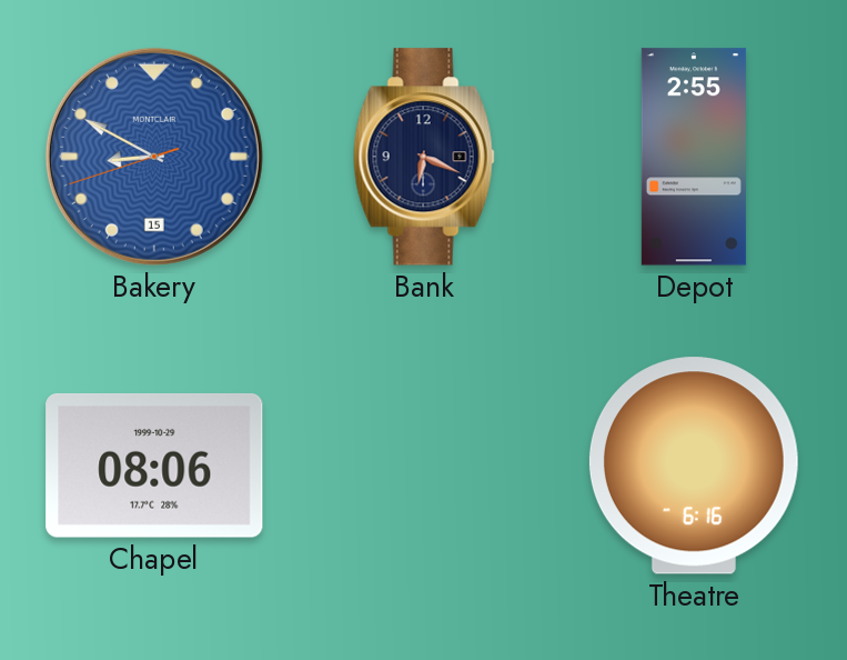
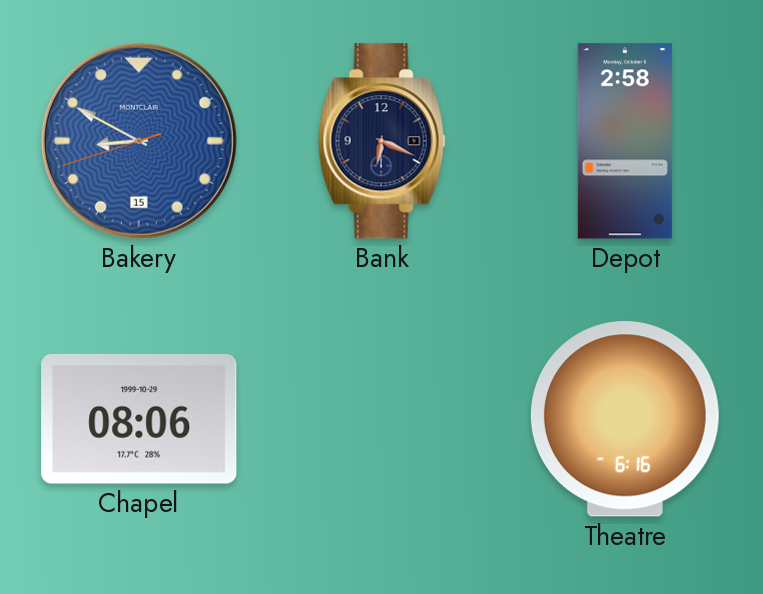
Depot: 2:55 -> 2:58
